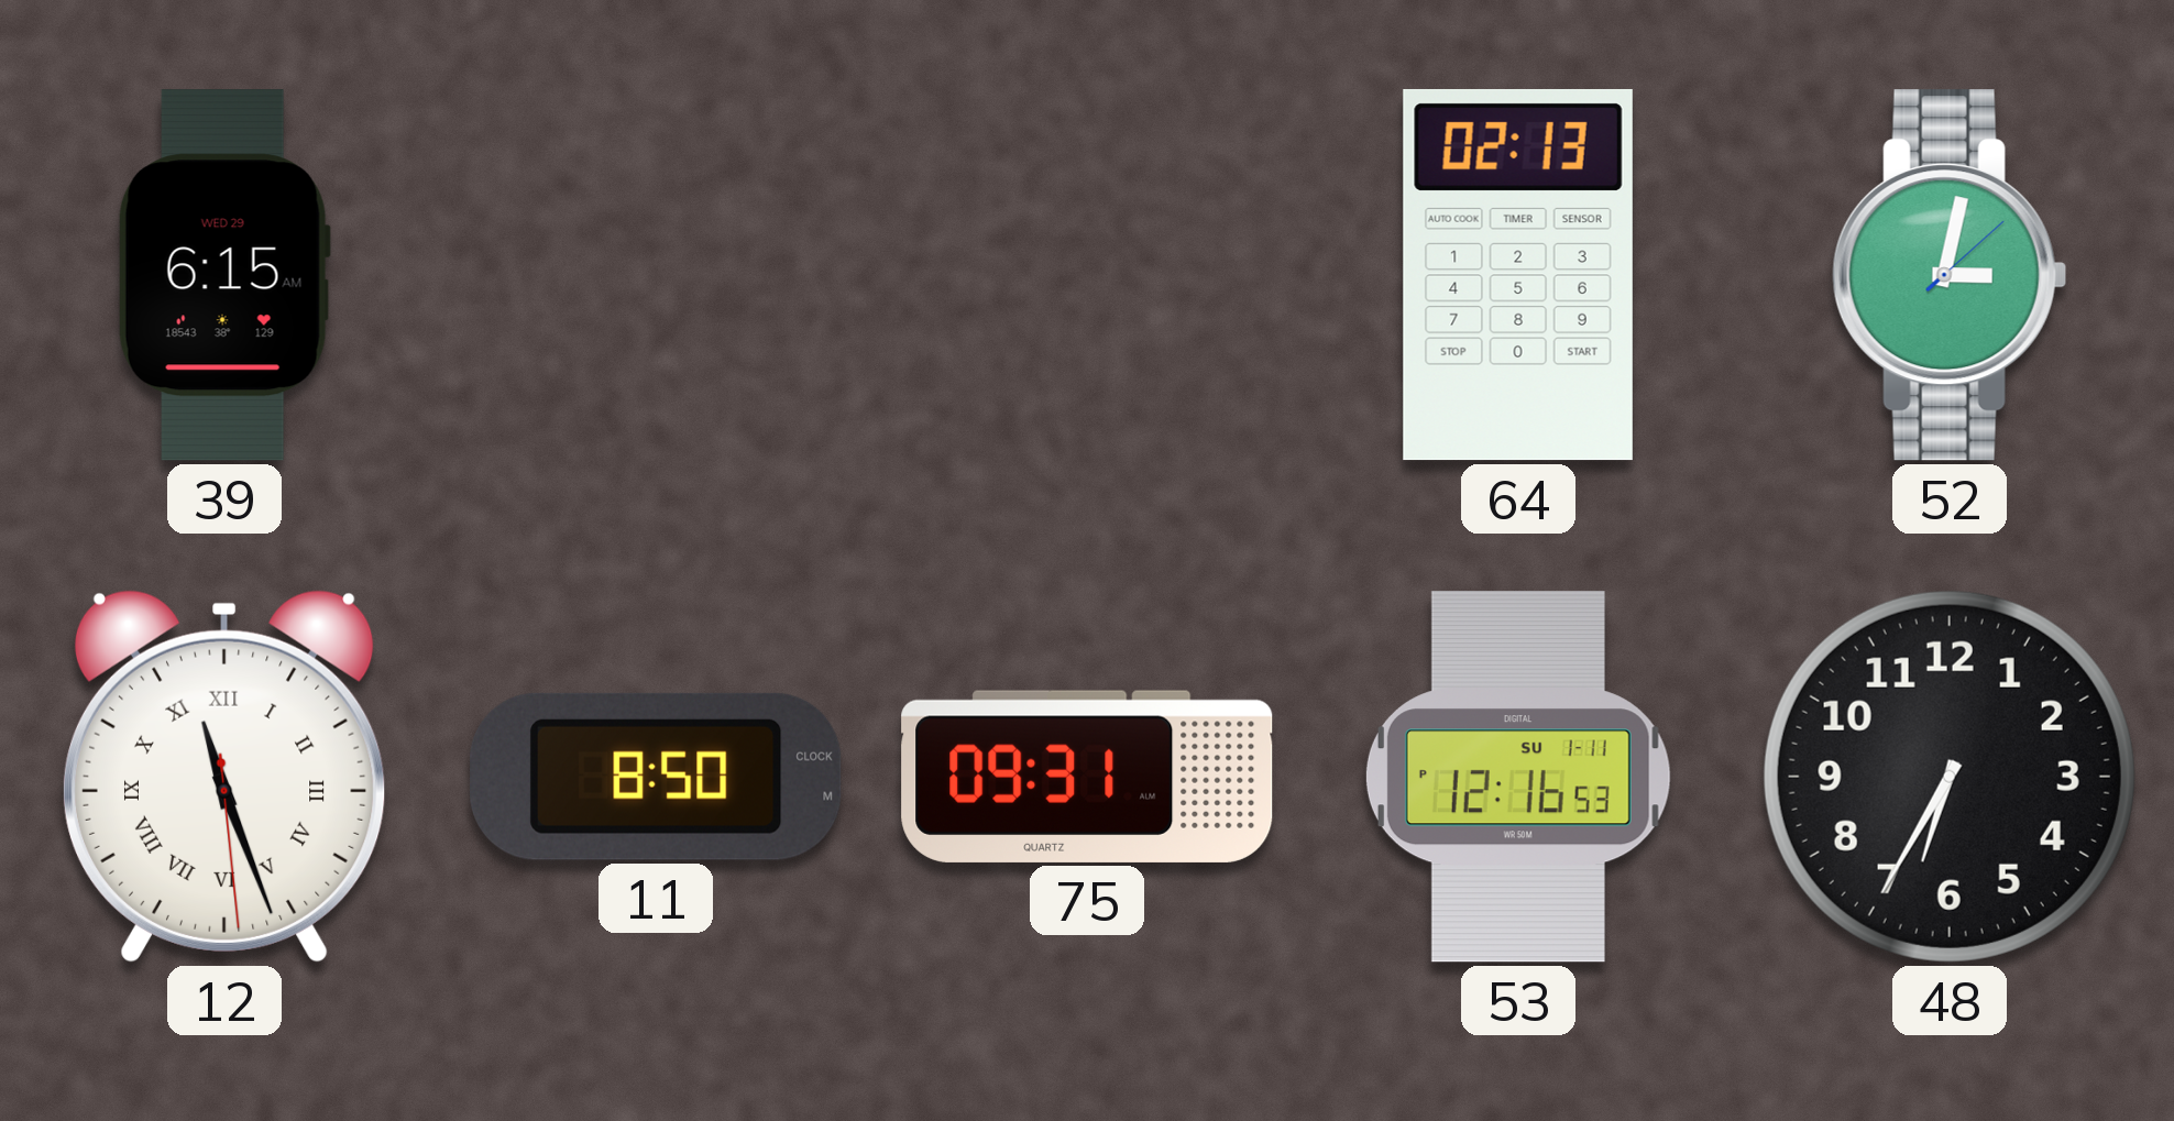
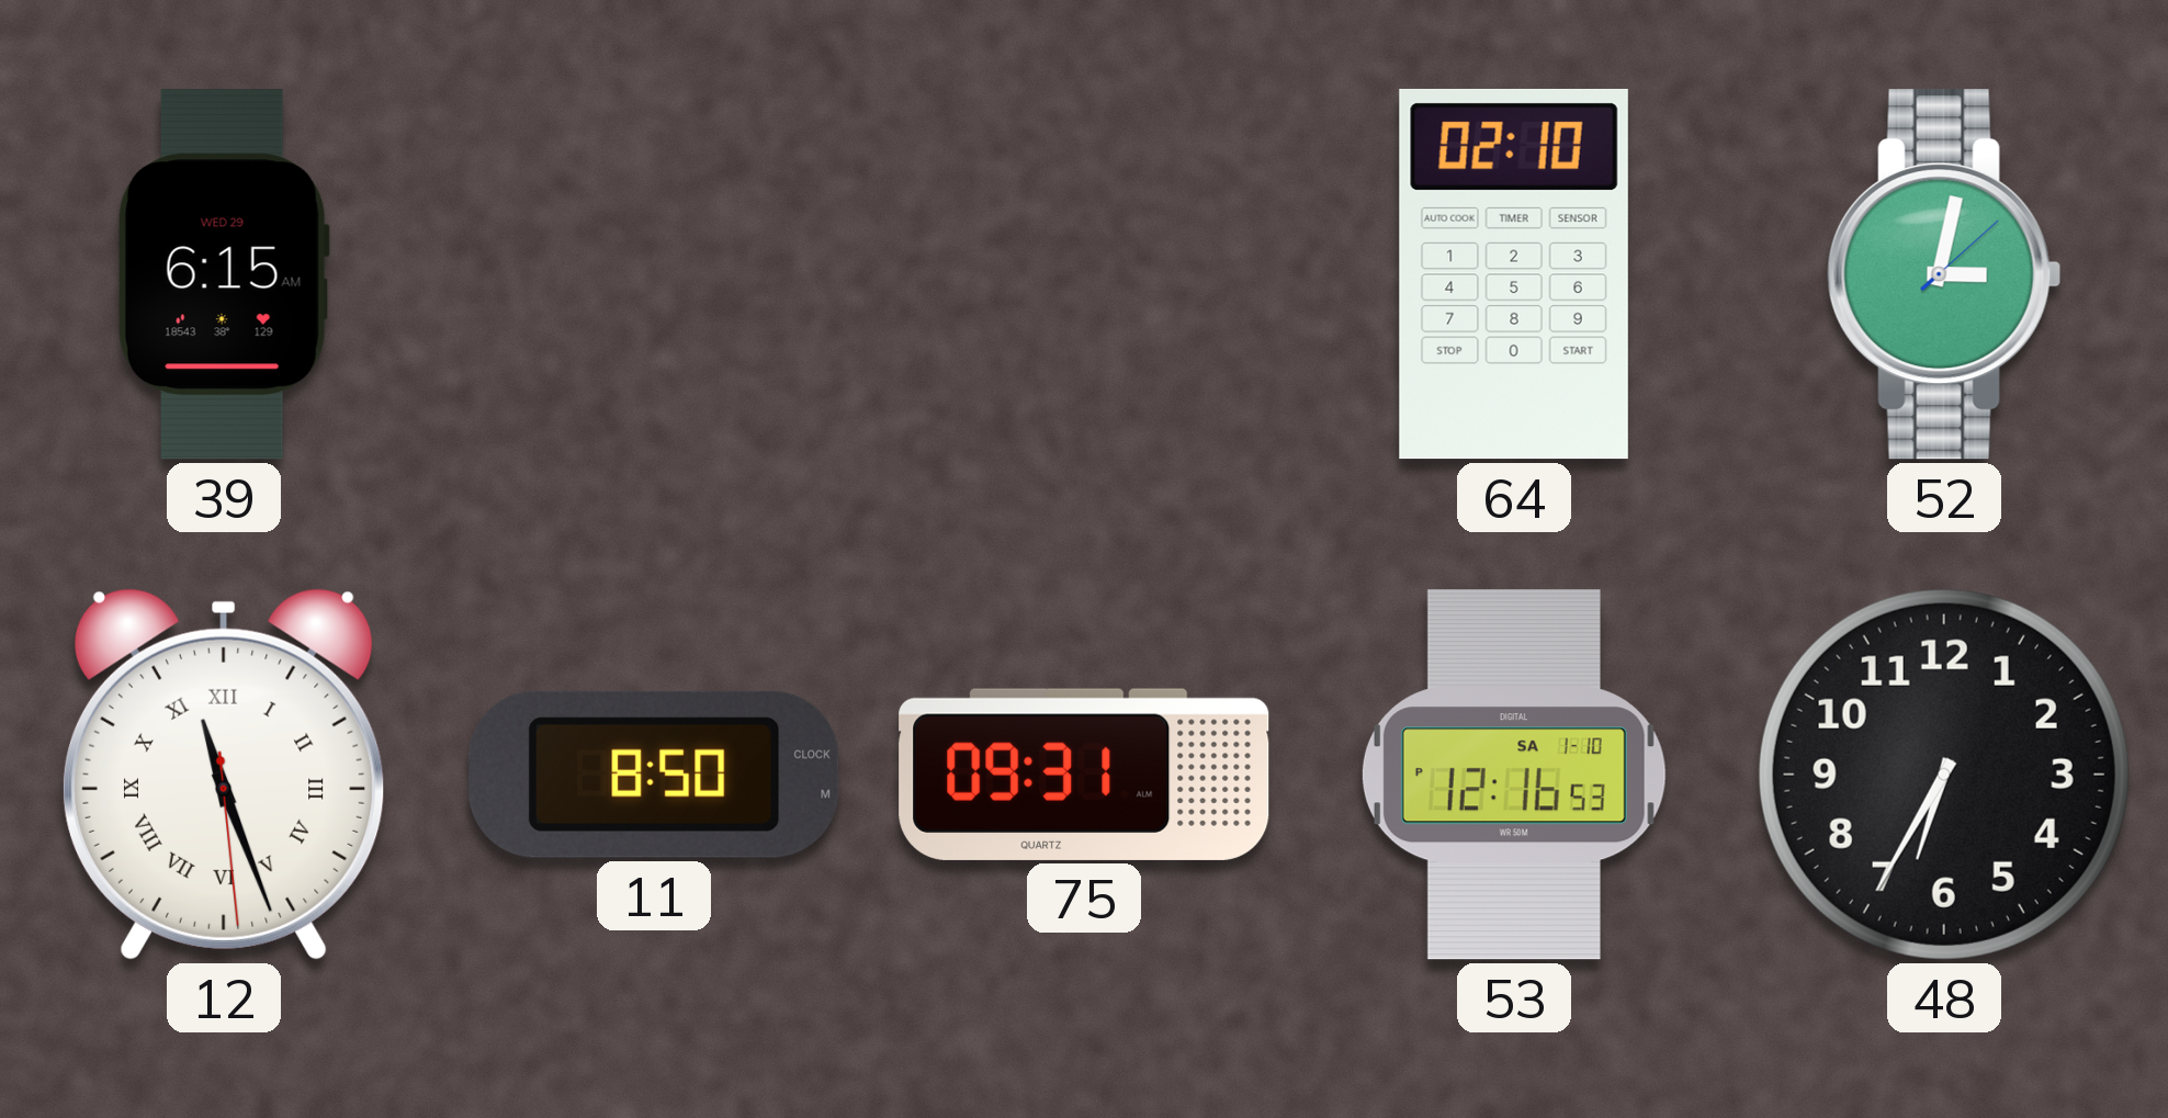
64: 02:13 -> 02:10
53 date: SU 1-11 -> SA 1-10
